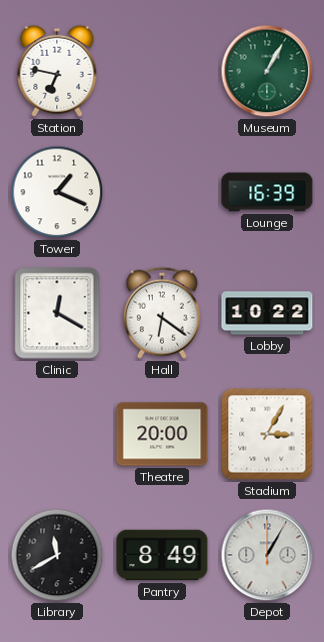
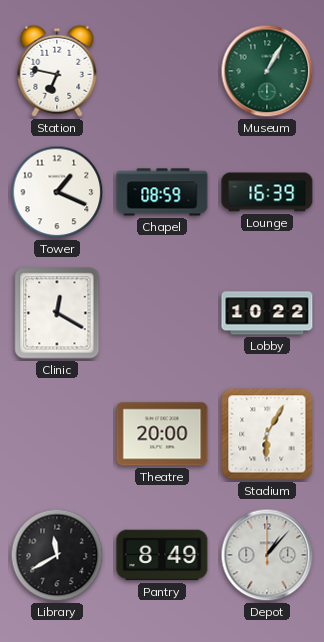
Chapel: none -> 08:59
Hall: 6:21 -> none
Stadium: 3:05 -> 6:05
Depot: 1:05 -> 1:07
